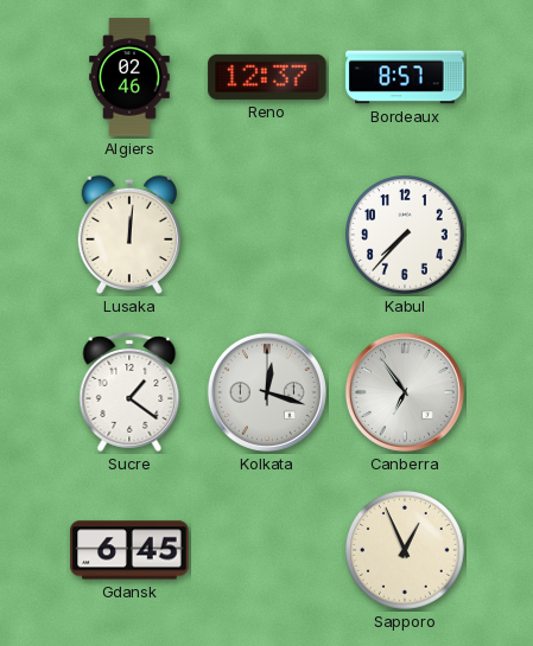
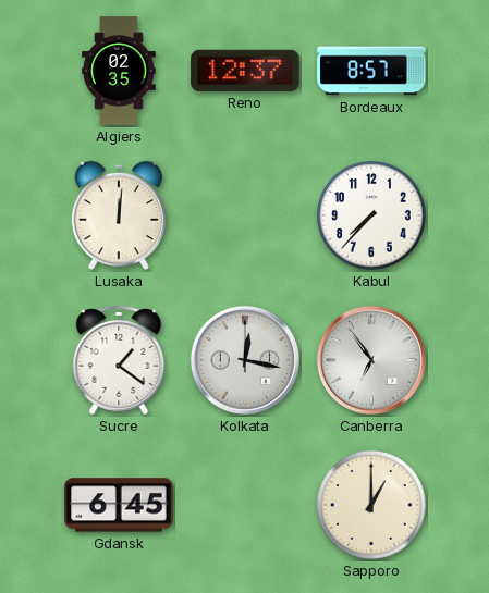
Algiers: 02:46 -> 02:35
Kolkata: 12:18 -> 12:17
Sapporo: 12:56 -> 1:00
